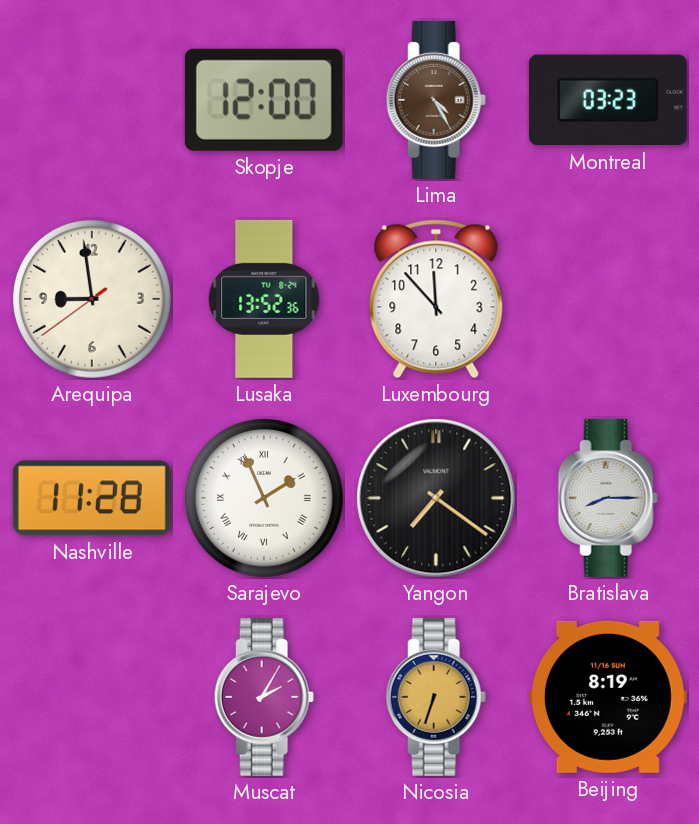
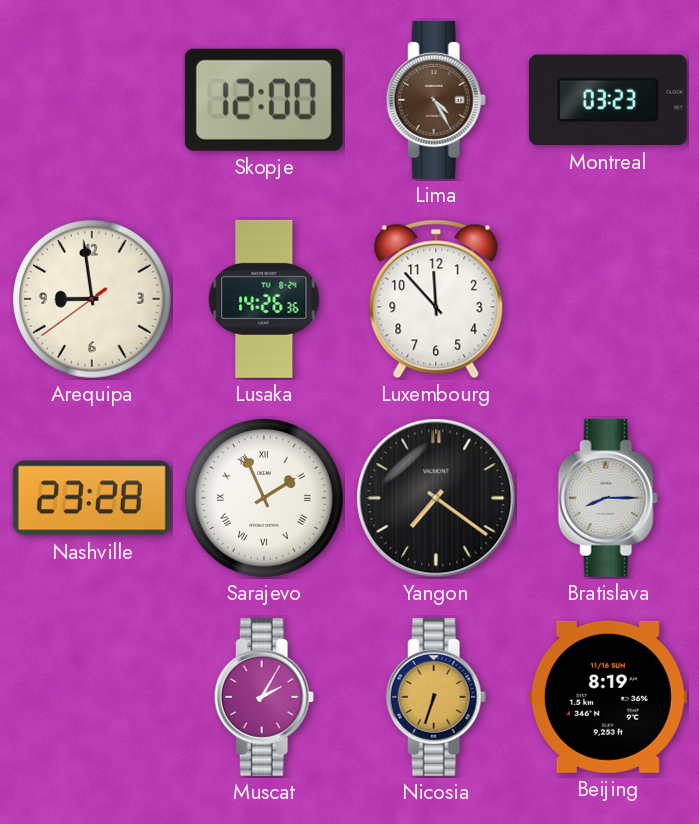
Lusaka: 13:52 -> 14:26
Nashville: 11:28 -> 23:28
